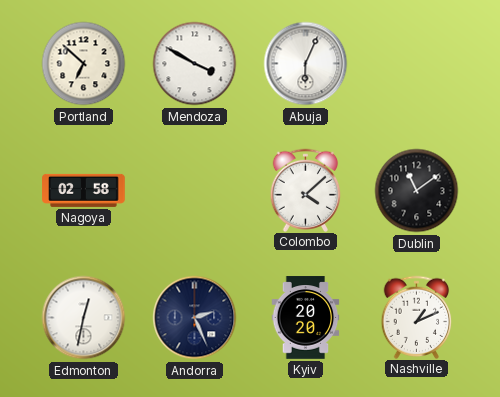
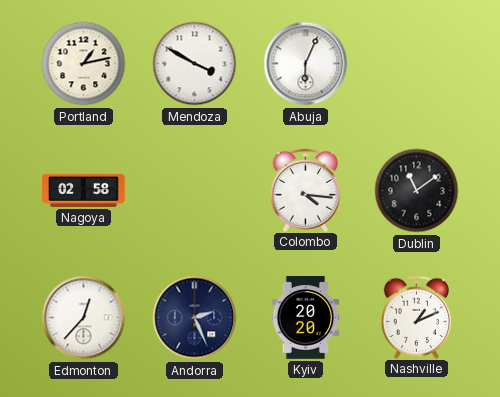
Portland: 6:52 -> 1:13
Colombo: 4:08 -> 4:16
Edmonton: 12:32 -> 12:37
